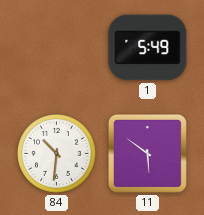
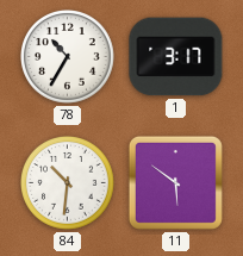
78: none -> 10:35
1: 5:49 -> 3:17
